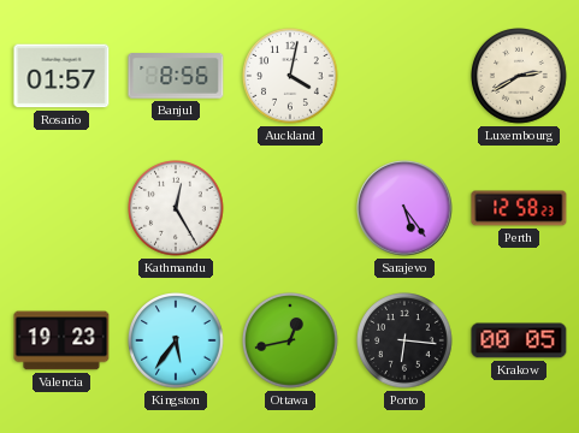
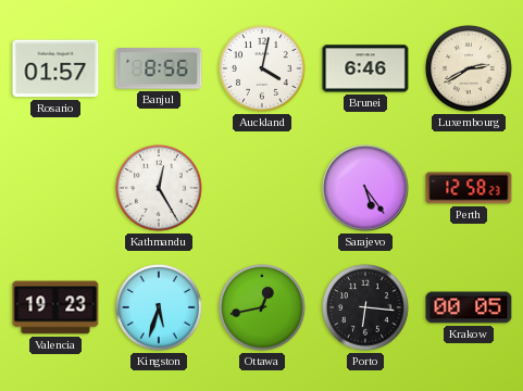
Brunei: none -> 6:46
Kingston: 5:36 -> 5:33
